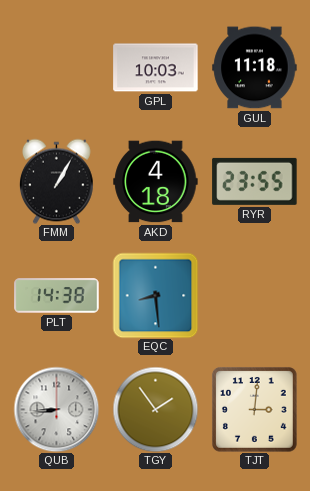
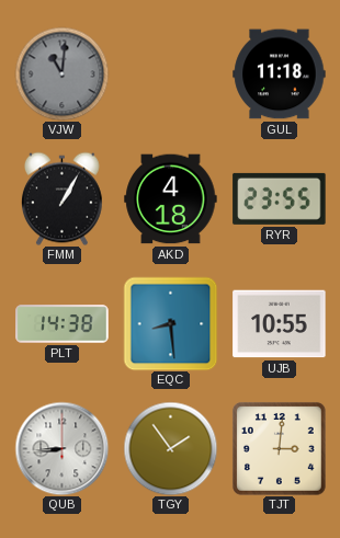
VJW: none -> 11:01
GPL: 10:03 -> none
UJB: none -> 10:55
